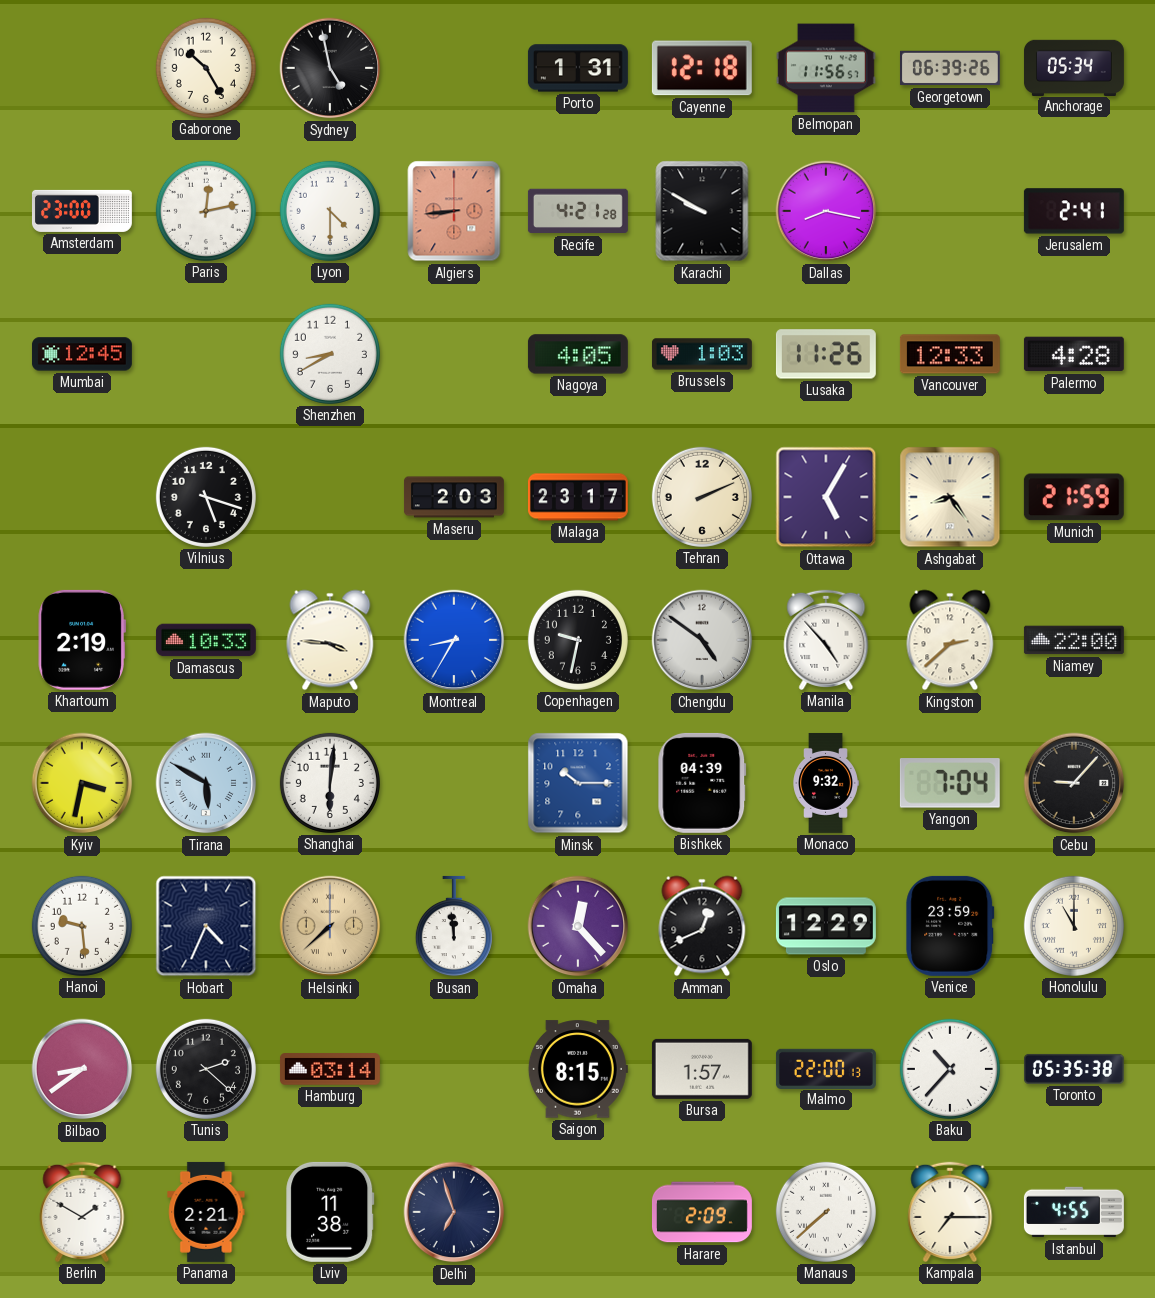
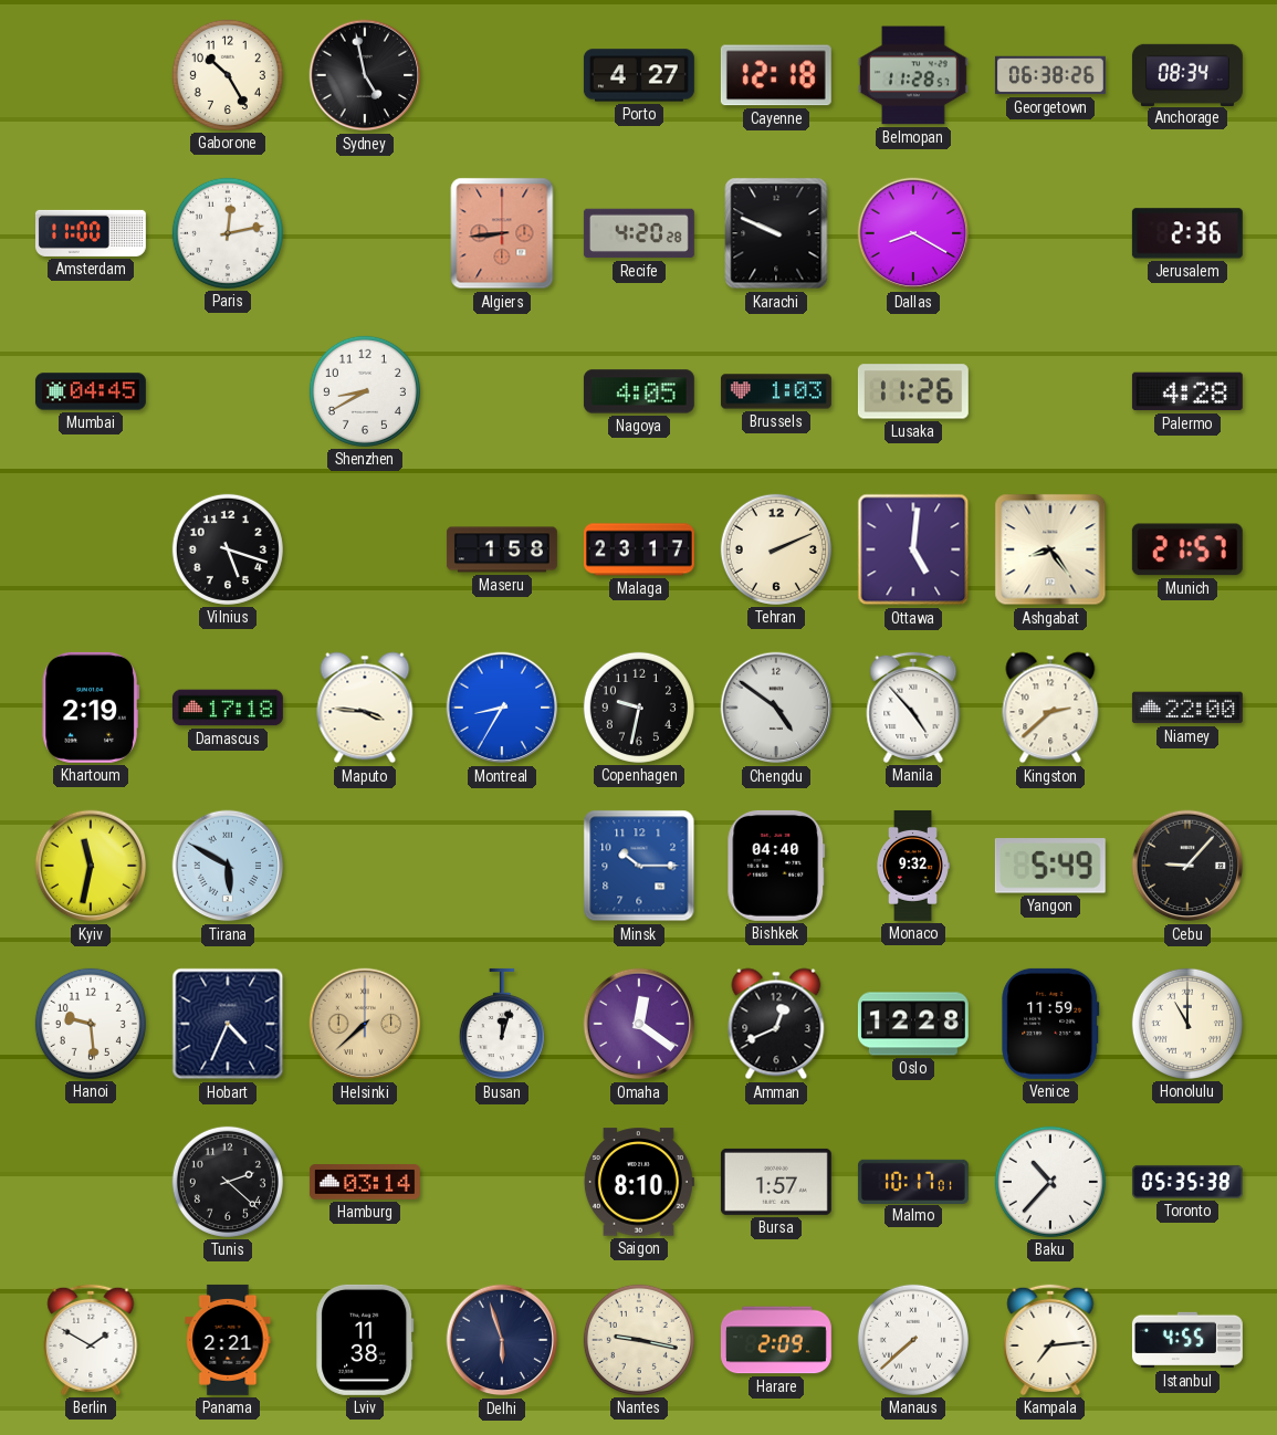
Porto: 1:31 -> 4:27
Belmopan: 11:56 -> 11:28
Georgetown: 06:39 -> 06:38
Anchorage: 05:34 -> 08:34
Amsterdam: 23:00 -> 11:00
Lyon: 4:30 -> none
Recife: 4:21 -> 4:20
Karachi: 9:50 -> 9:49
Dallas: 8:17 -> 8:20
Jerusalem: 2:41 -> 2:36
Mumbai: 12:45 -> 04:45
Vancouver: 12:33 -> none
Maseru: 2:03 -> 1:58
Ottawa: 5:05 -> 5:01
Munich: 21:59 -> 21:57
Damascus: 10:33 -> 17:18
Kyiv: 3:32 -> 11:32
Shanghai: 6:01 -> none
Bishkek: 04:39 -> 04:40
Yangon: 7:04 -> 5:49
Busan: 11:59 -> 12:03
Omaha: 12:23 -> 12:21
Oslo: 12:29 -> 12:28
Venice: 23:59 -> 11:59
Bilbao: 8:39 -> none
Saigon: 8:15 -> 8:10
Malmo: 22:00 -> 10:17
Delhi: 6:57 -> 5:57
Nantes: none -> 9:17
Kampala: 7:15 -> 7:14
